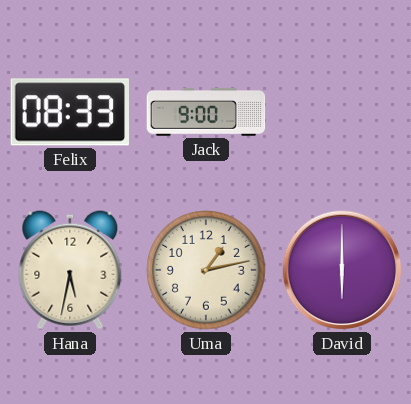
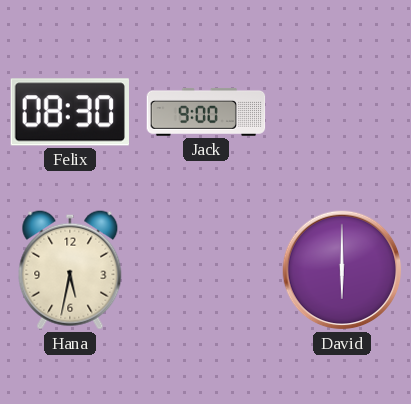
Felix: 08:33 -> 08:30
Uma: 1:13 -> none
